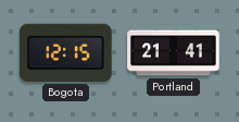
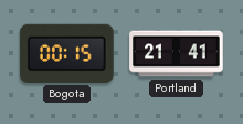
Bogota: 12:15 -> 00:15
